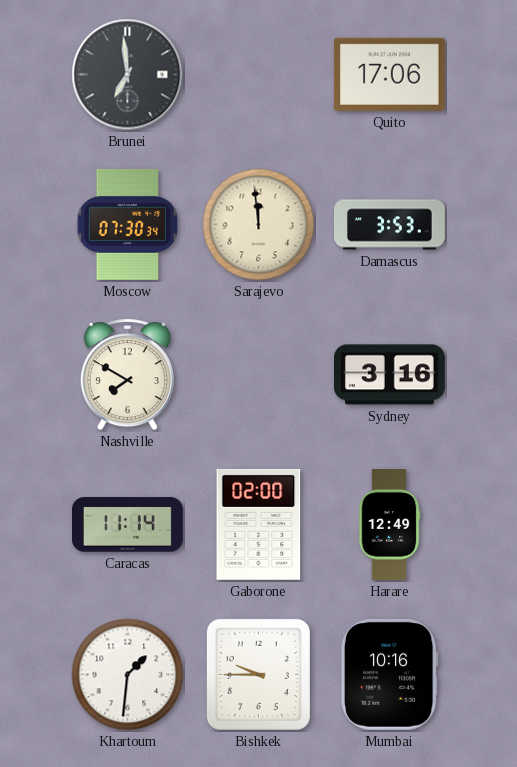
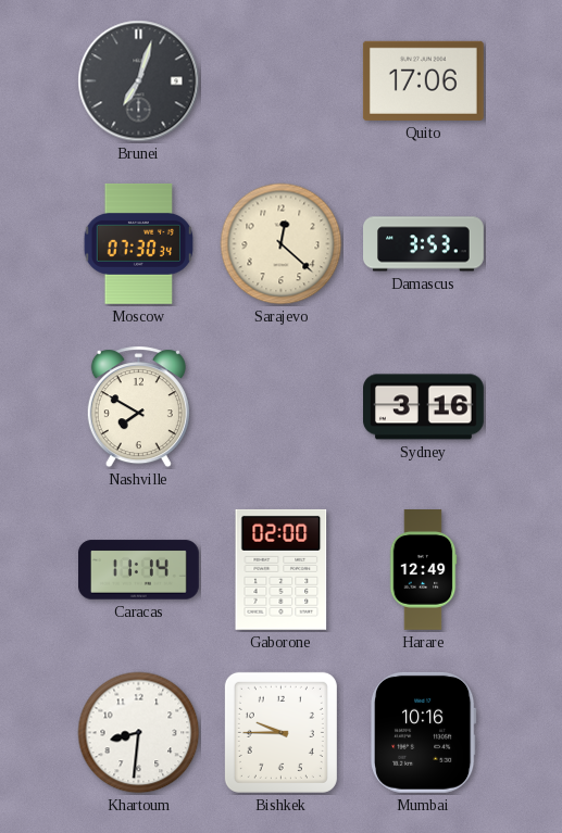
Brunei: 6:59 -> 7:03
Sarajevo: 11:59 -> 12:22
Khartoum: 1:31 -> 8:31
